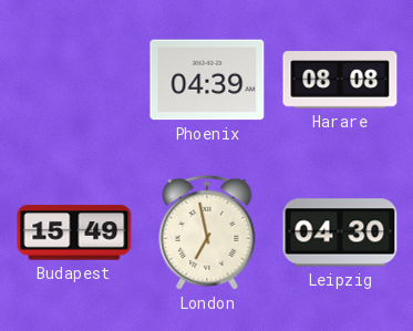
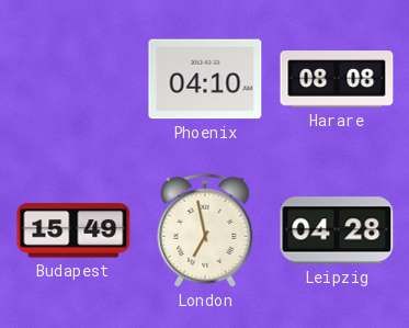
Phoenix: 04:39 -> 04:10
Leipzig: 04:30 -> 04:28
